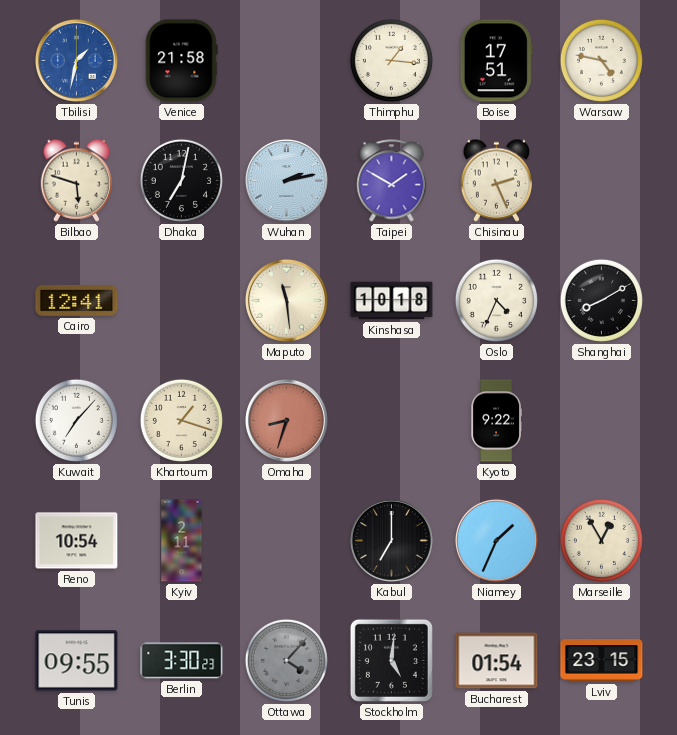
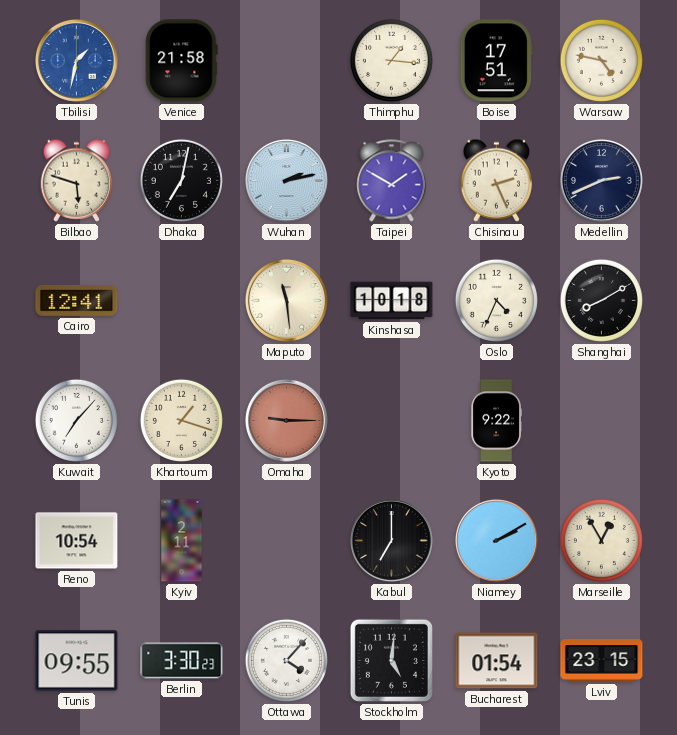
Medellin: none -> 2:41
Omaha: 8:33 -> 9:15
Niamey: 1:34 -> 2:10
Ottawa dial: grey -> white
